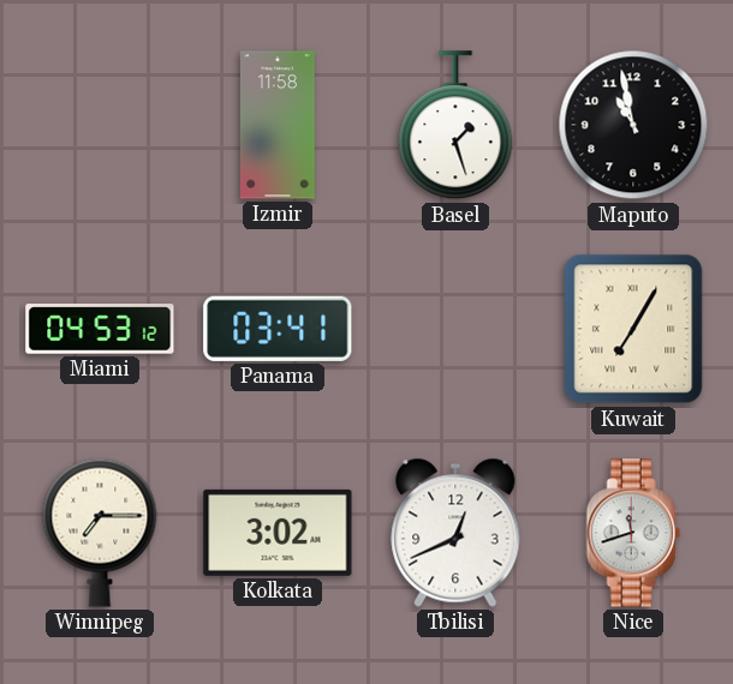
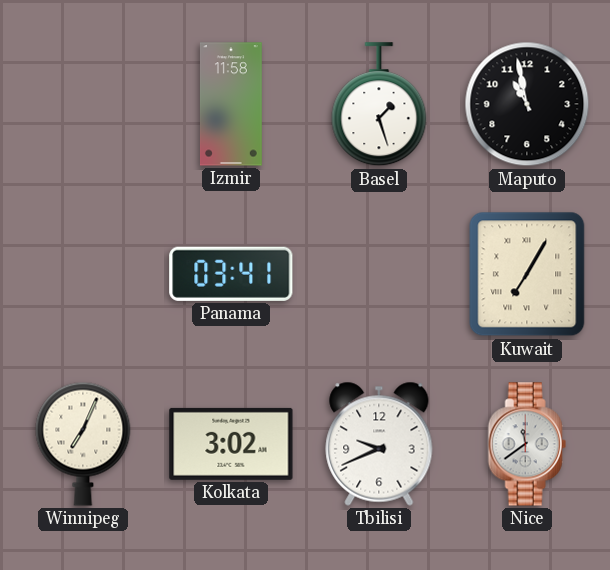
Miami: 04:53 -> none
Winnipeg: 7:15 -> 7:04
Tbilisi: 12:41 -> 9:41
Nice: 11:42 -> 11:39
